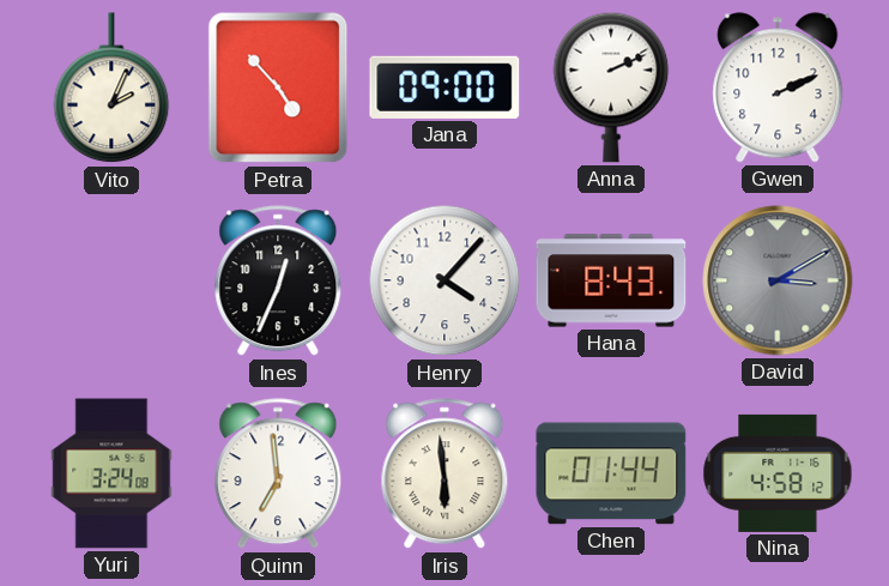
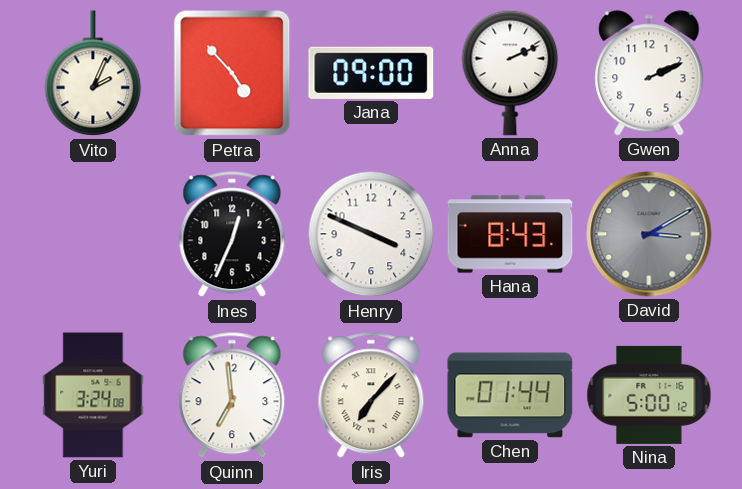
Henry: 4:07 -> 3:49
Iris: 5:59 -> 7:07
Nina: 4:58 -> 5:00
